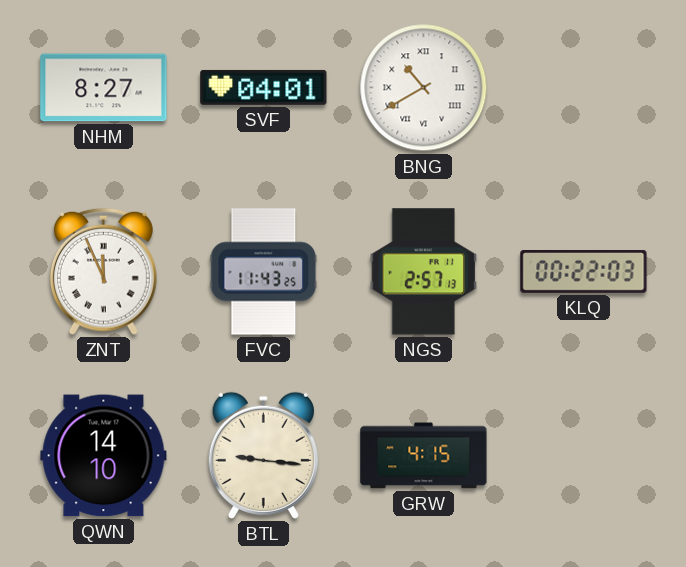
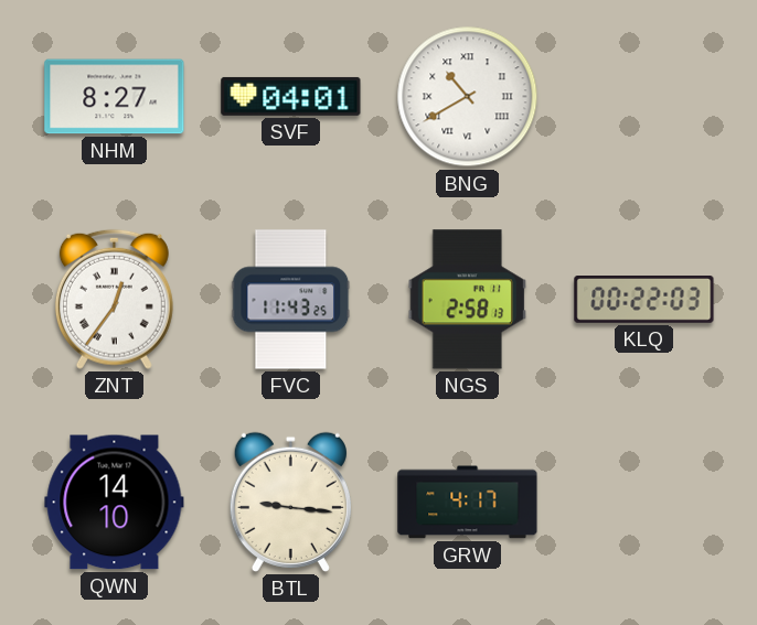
ZNT: 11:56 -> 12:36
NGS: 2:57 -> 2:58
GRW: 4:15 -> 4:17
